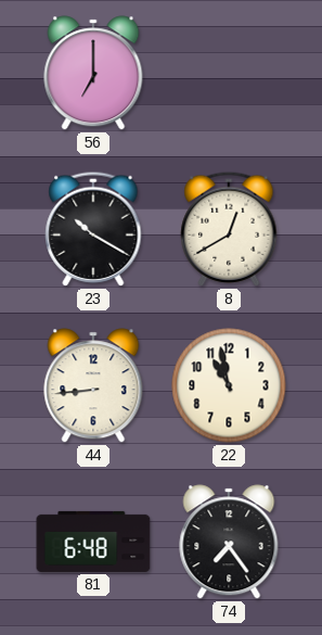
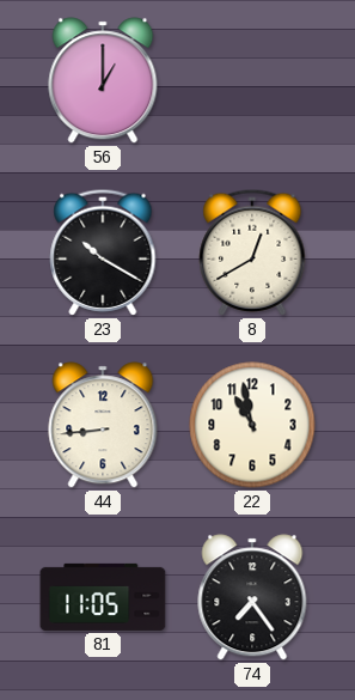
56: 7:00 -> 1:00
81: 6:48 -> 11:05
